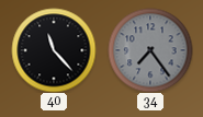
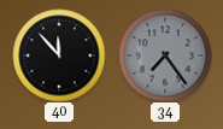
40: 11:23 -> 11:53
